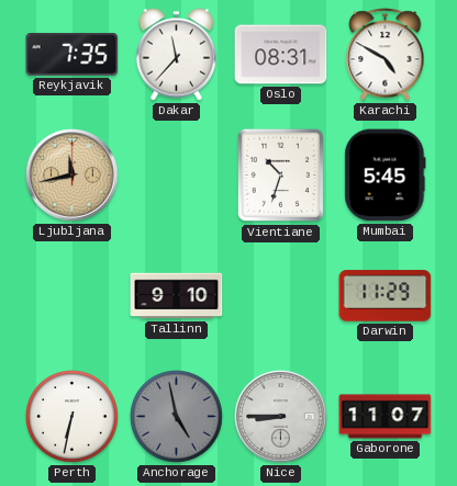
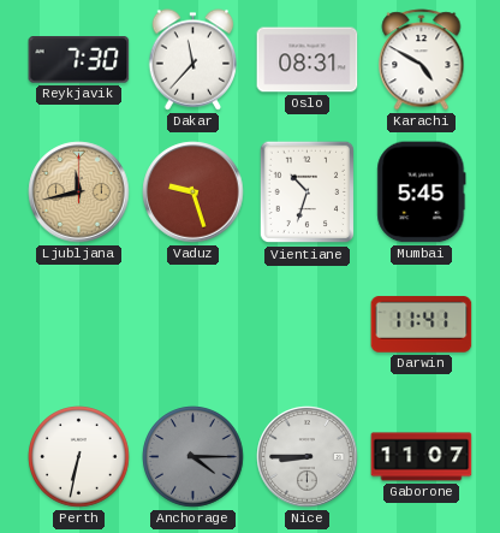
Reykjavik: 7:35 -> 7:30
Vaduz: none -> 9:27
Tallinn: 9:10 -> none
Darwin: 11:29 -> 11:41
Anchorage: 4:58 -> 4:15
